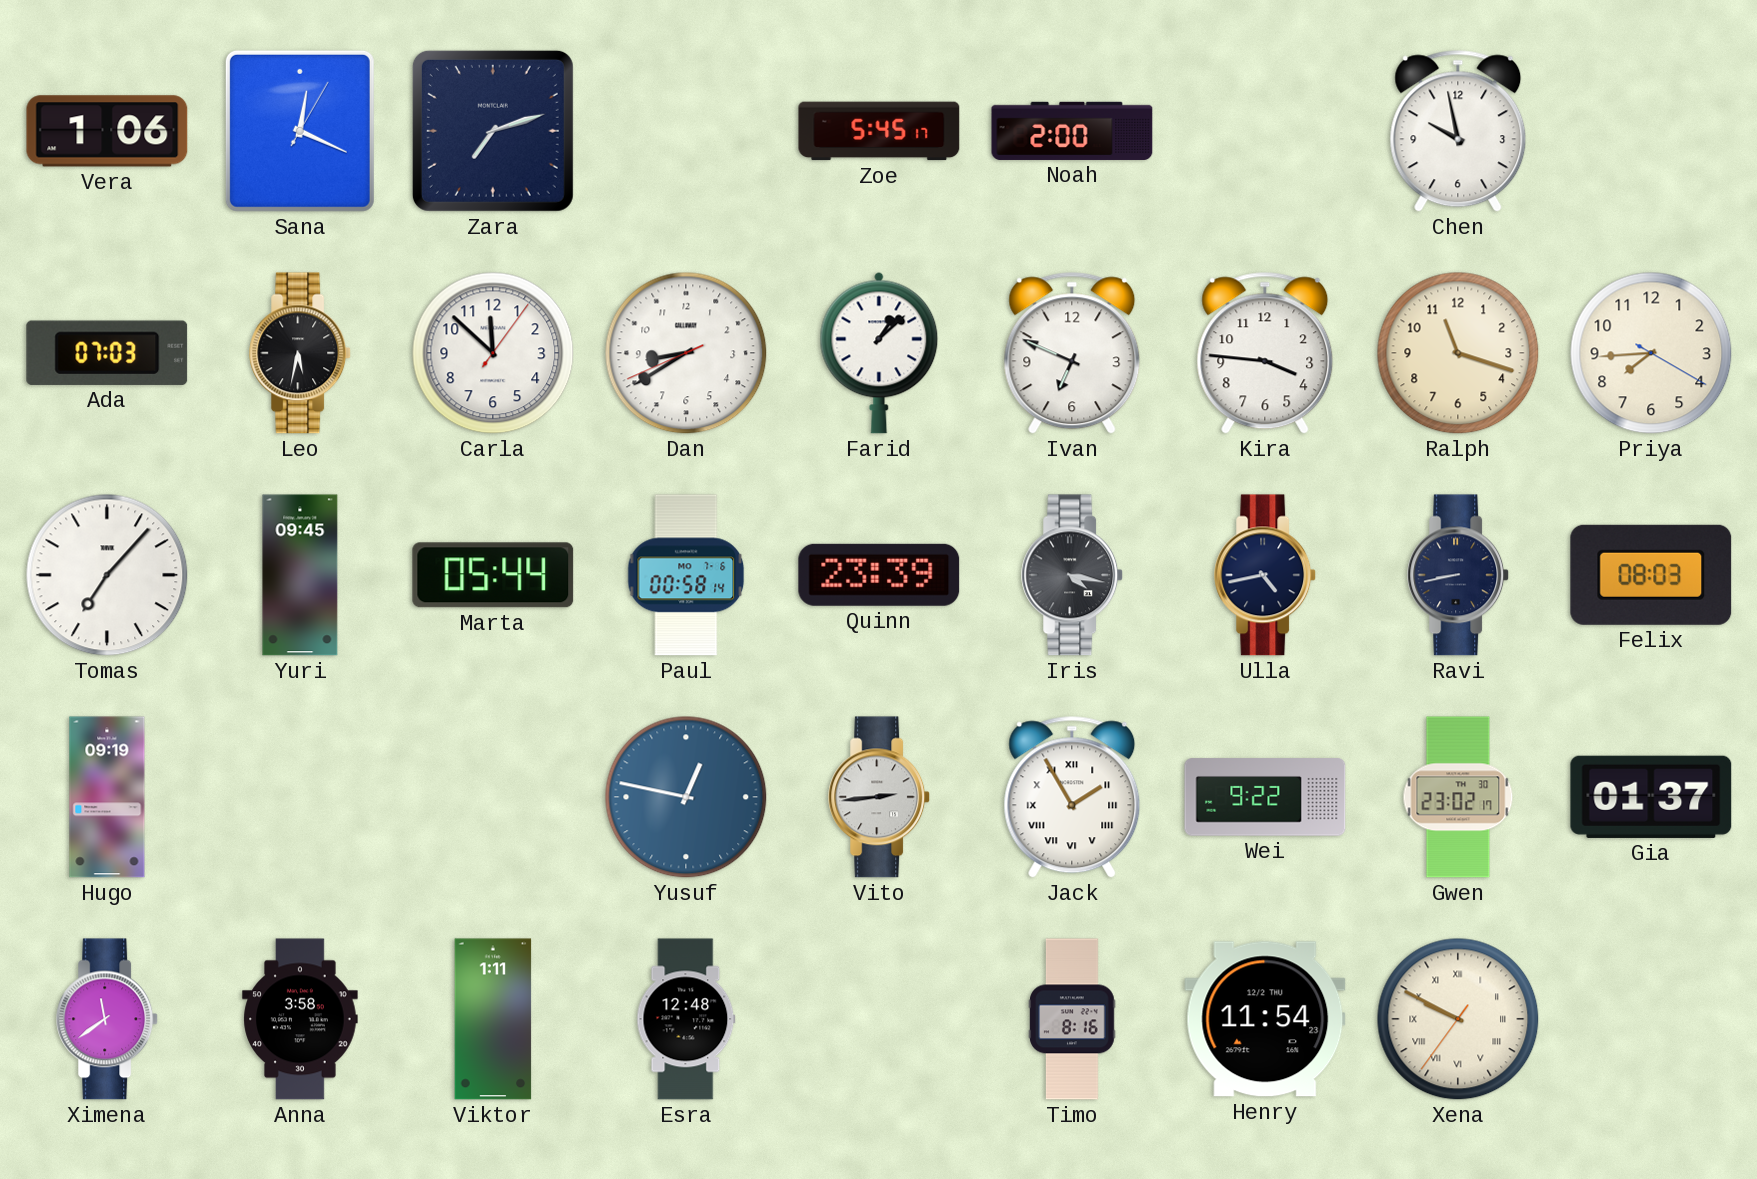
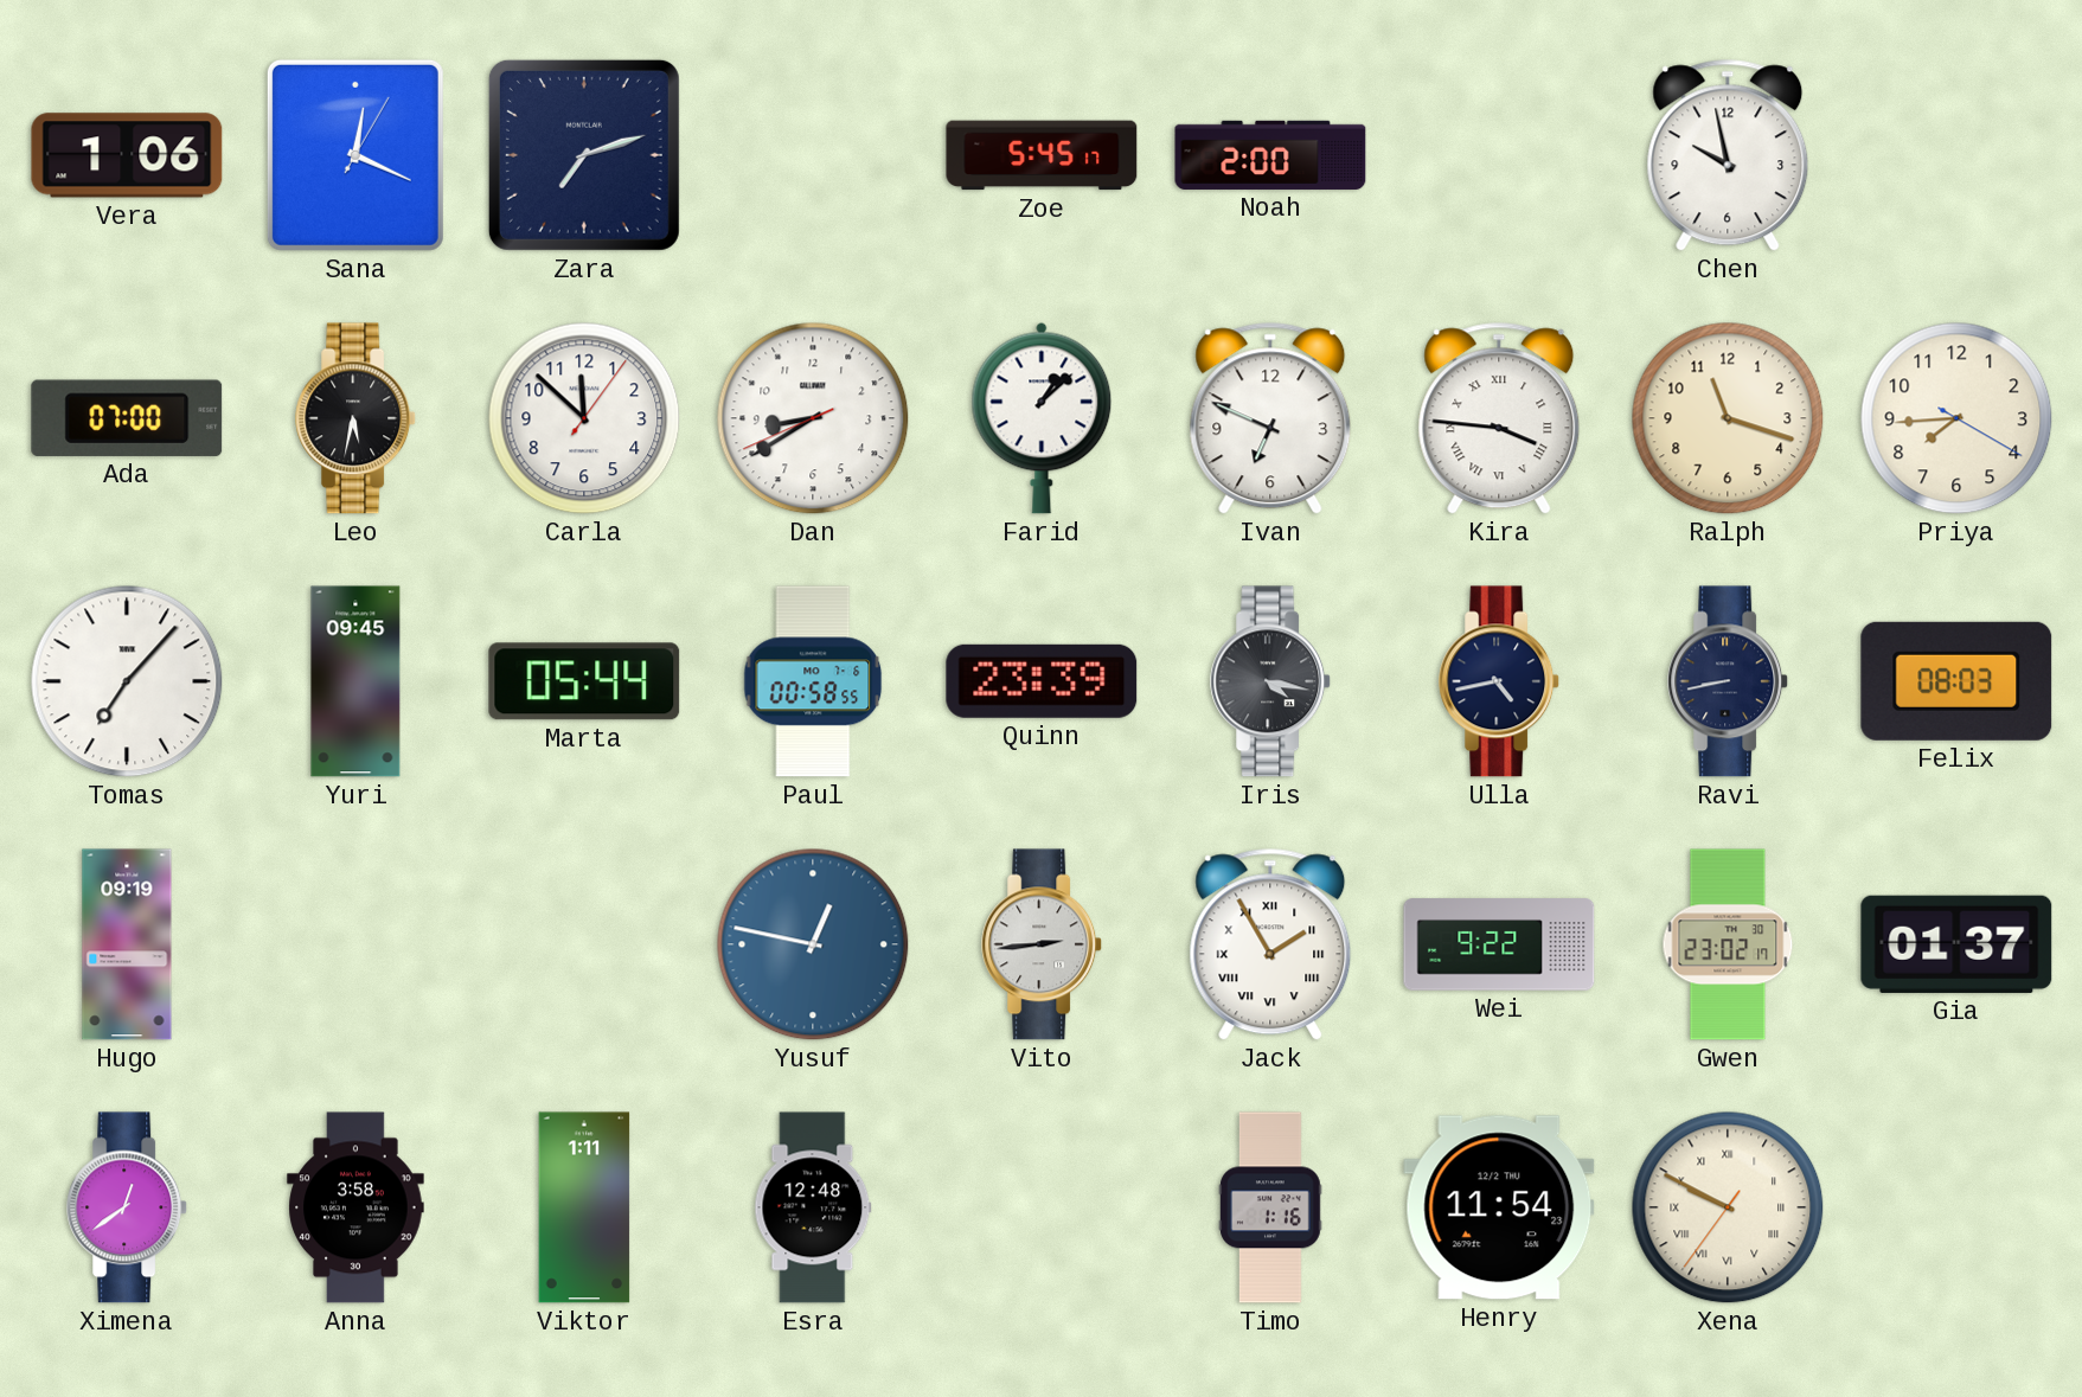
Ada: 07:03 -> 07:00
Kira numerals: Arabic -> Roman
Paul: 00:58:14 -> 00:58:55
Ximena: 11:39 -> 12:39
Timo: 8:16 -> 1:16
